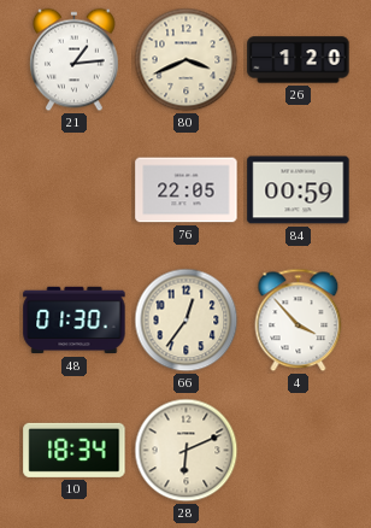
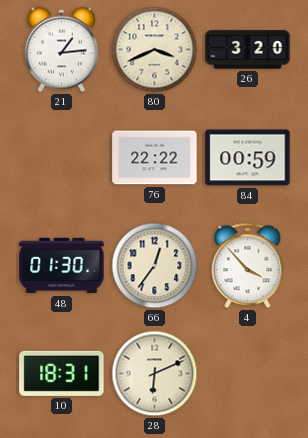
26: 1:20 -> 3:20
76: 22:05 -> 22:22
10: 18:34 -> 18:31
